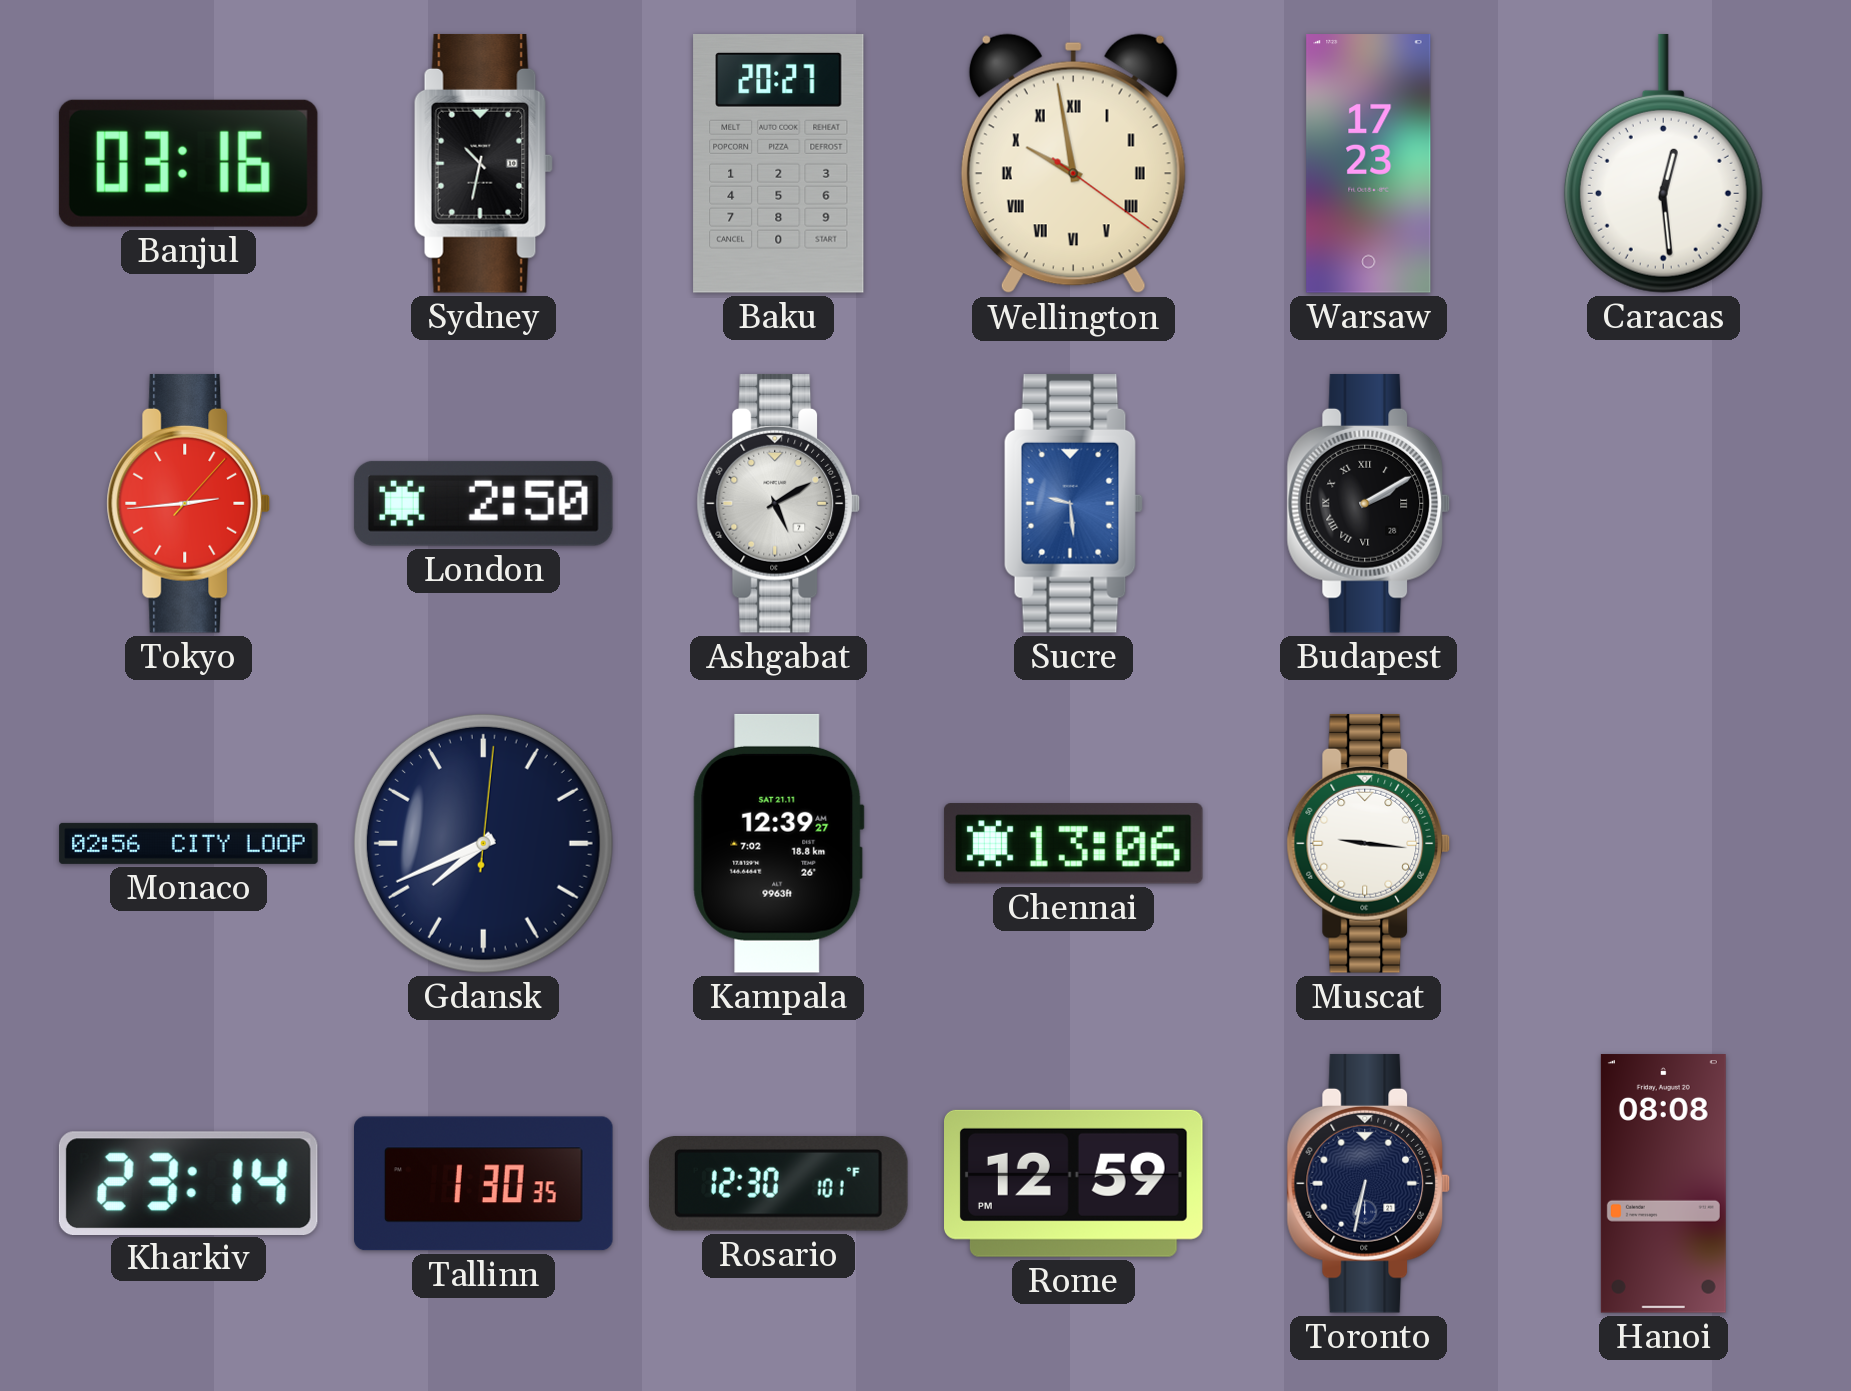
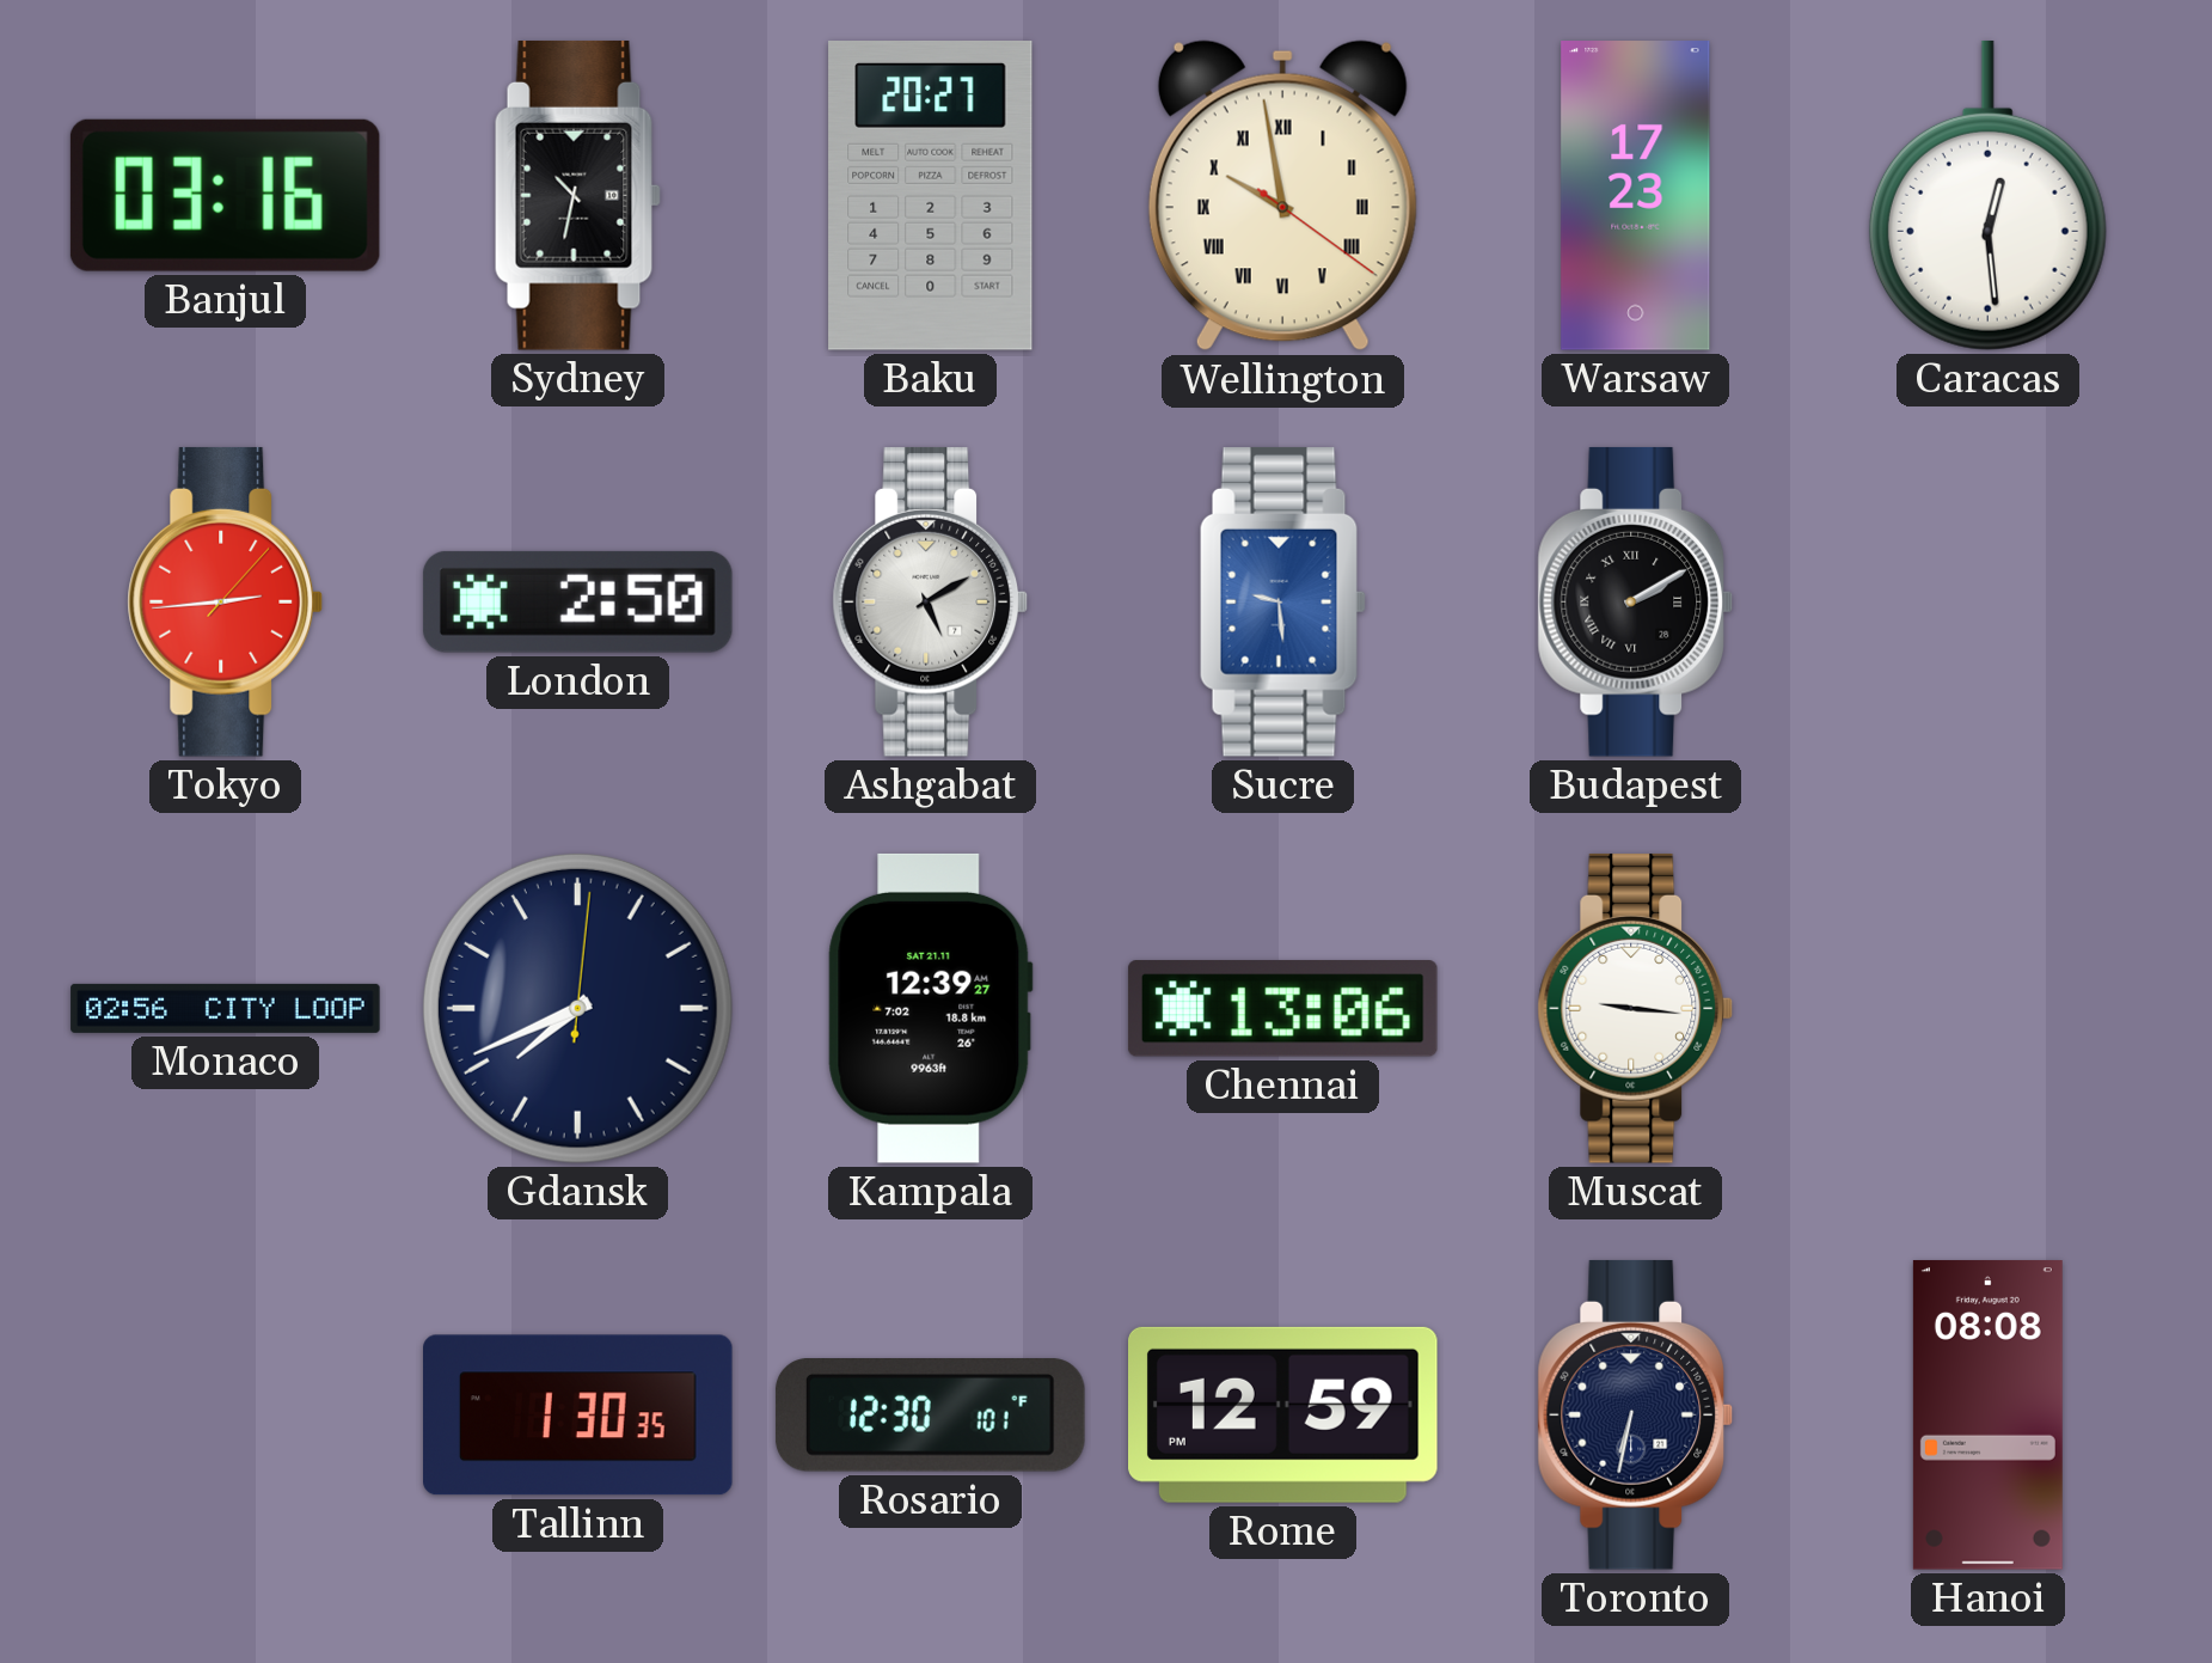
Kharkiv: 23:14 -> none
